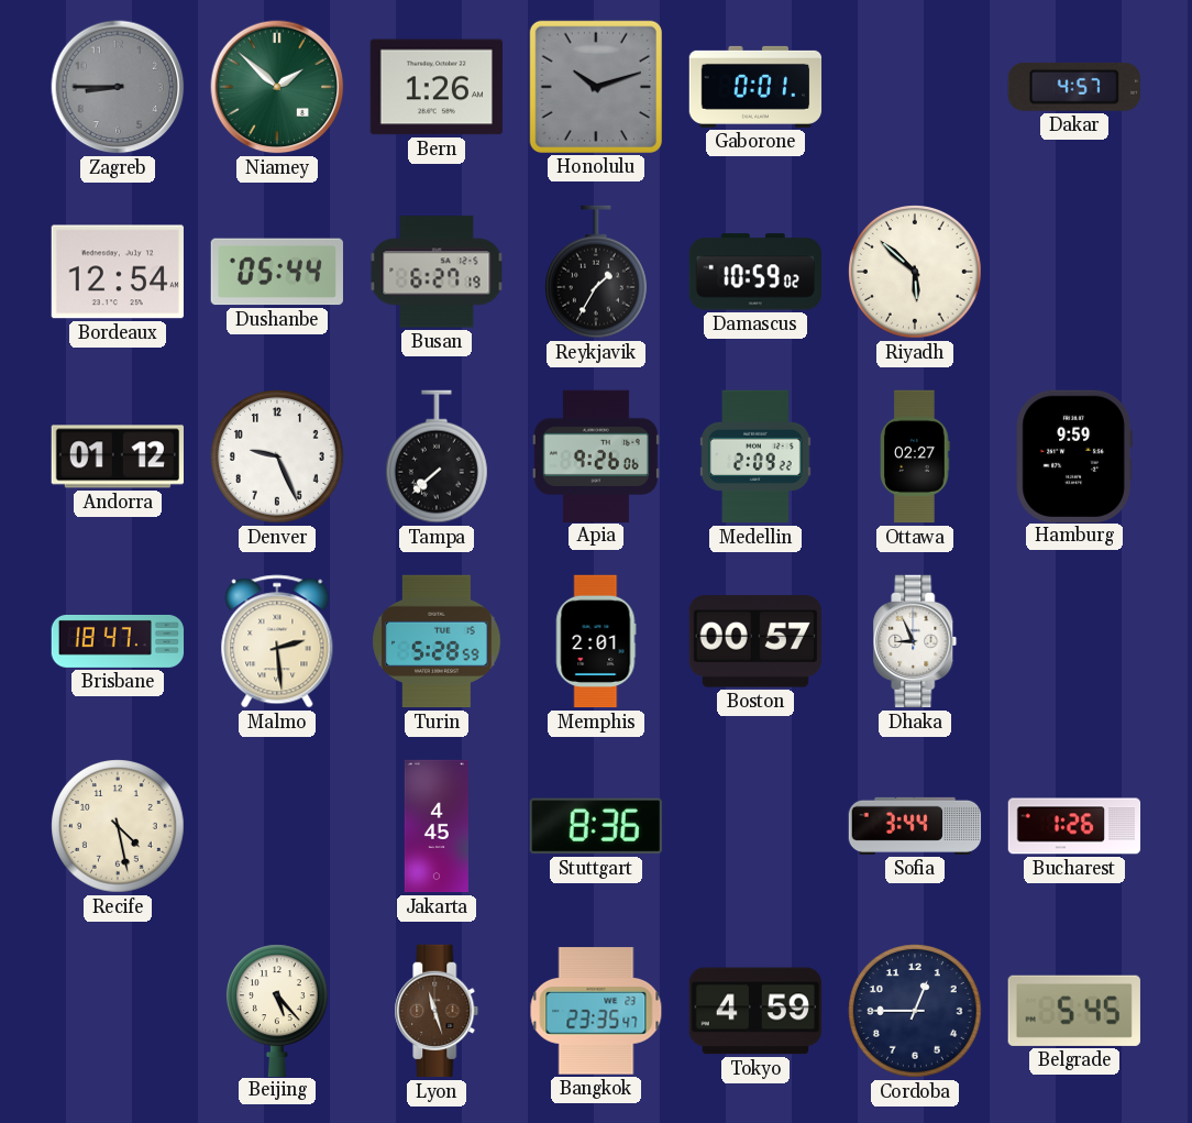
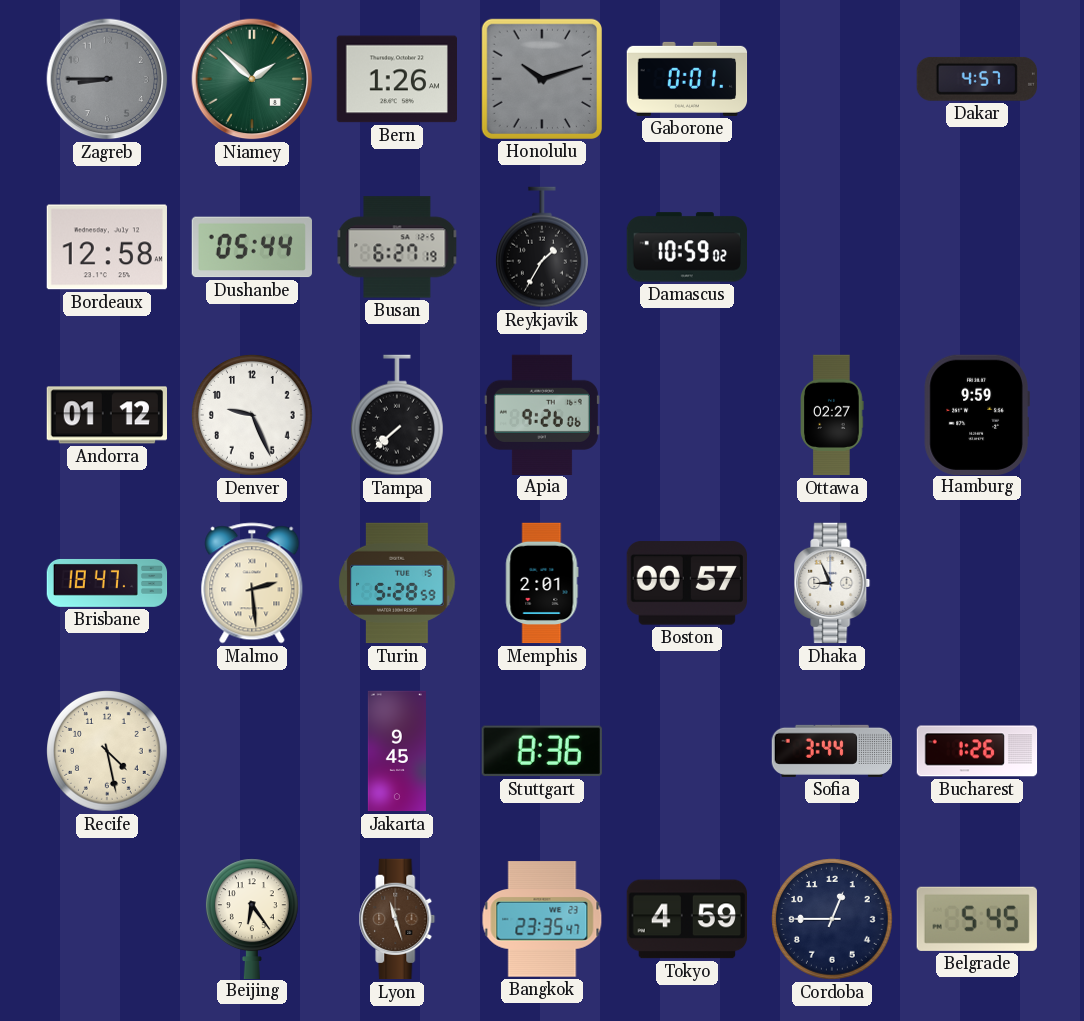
Bordeaux: 12:54 -> 12:58
Riyadh: 5:52 -> none
Medellin: 2:09 -> none
Jakarta: 4:45 -> 9:45
Beijing: 5:23 -> 6:24
